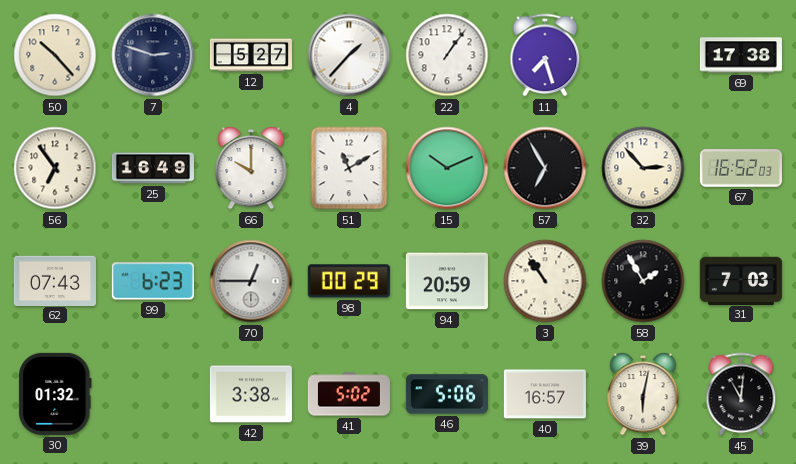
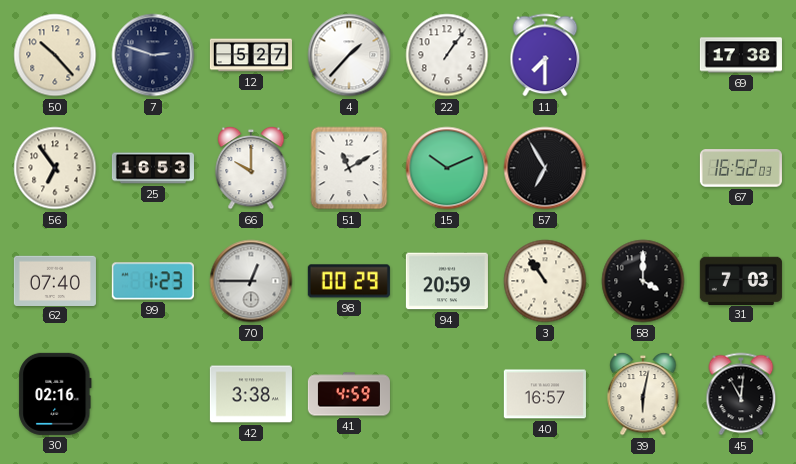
11: 7:27 -> 7:30
25: 16:49 -> 16:53
32: 2:53 -> none
62: 07:43 -> 07:40
99: 6:23 -> 1:23
58: 1:55 -> 4:00
30: 01:32 -> 02:16
41: 5:02 -> 4:59
46: 5:06 -> none
